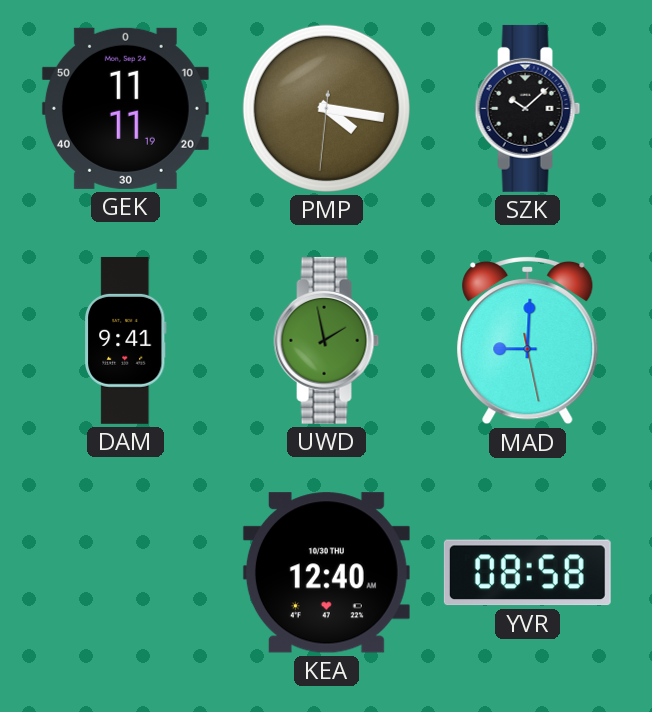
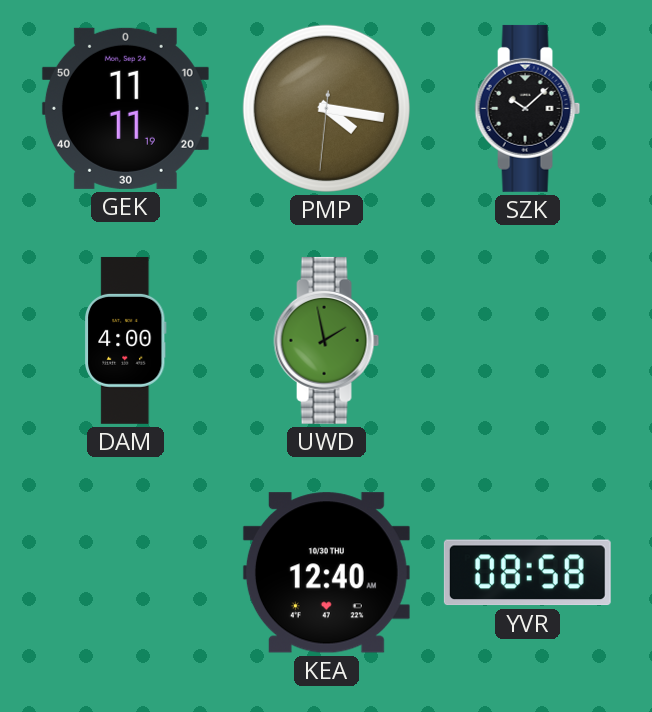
DAM: 9:41 -> 4:00
MAD: 9:00 -> none
